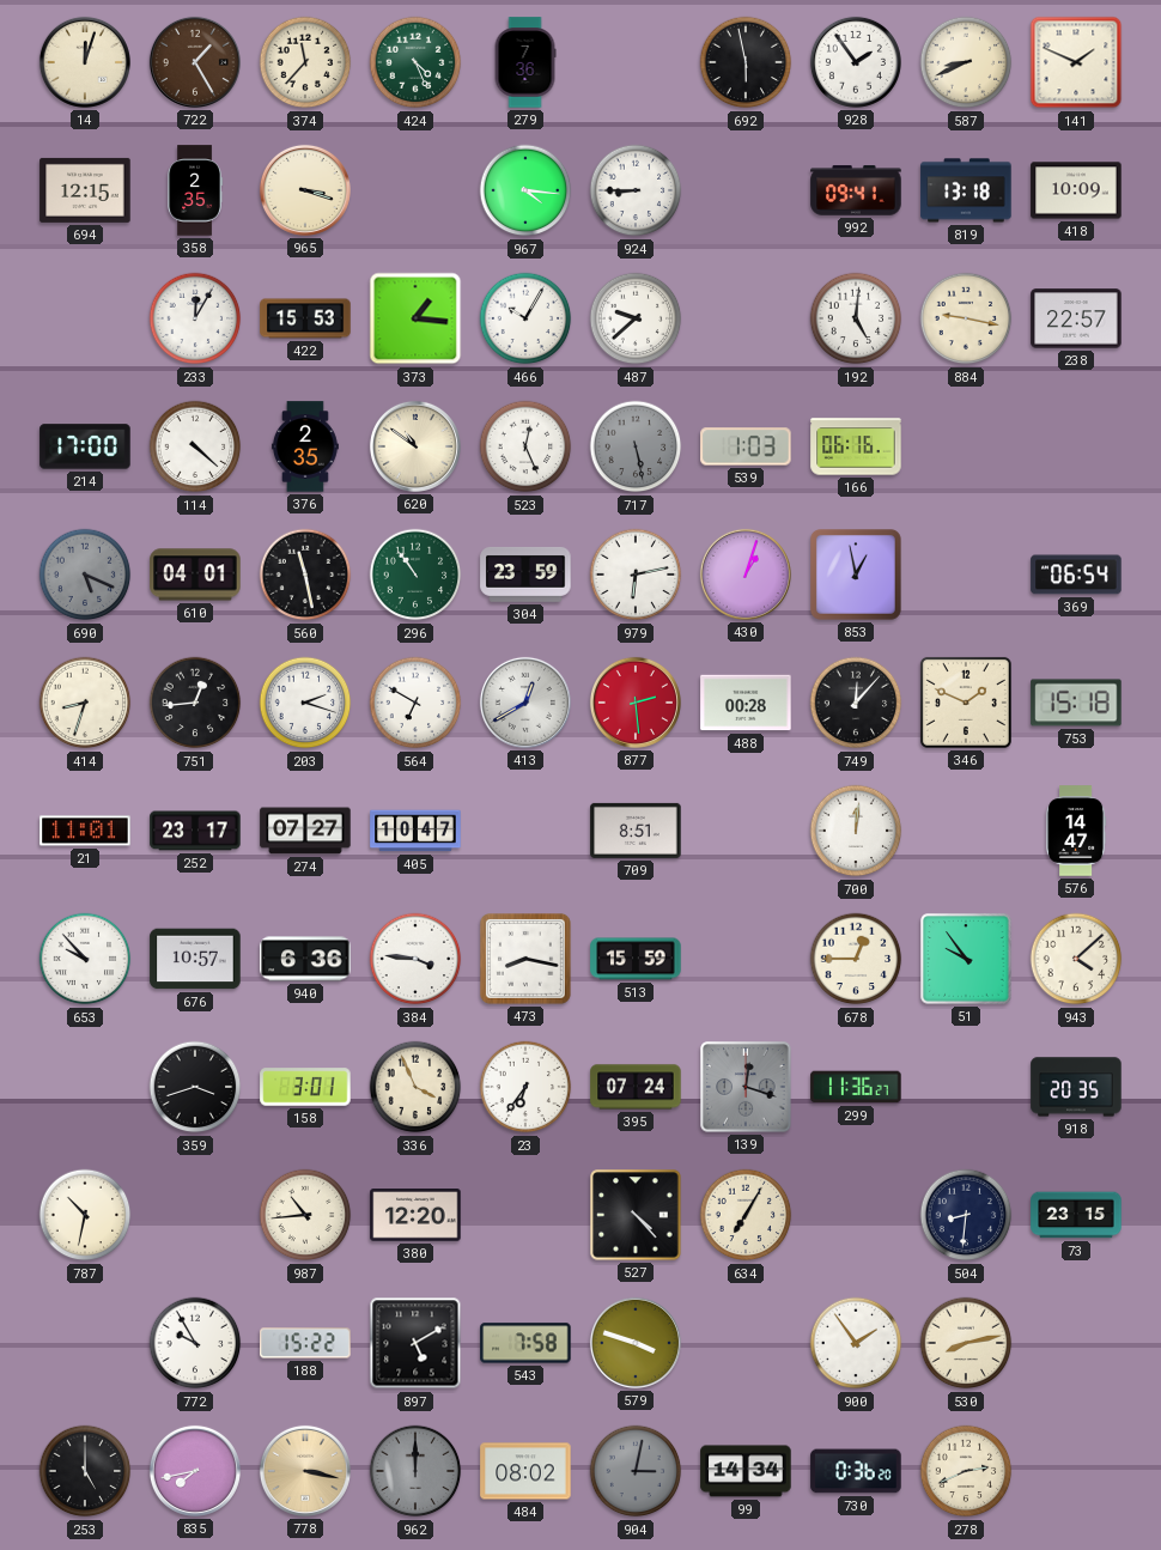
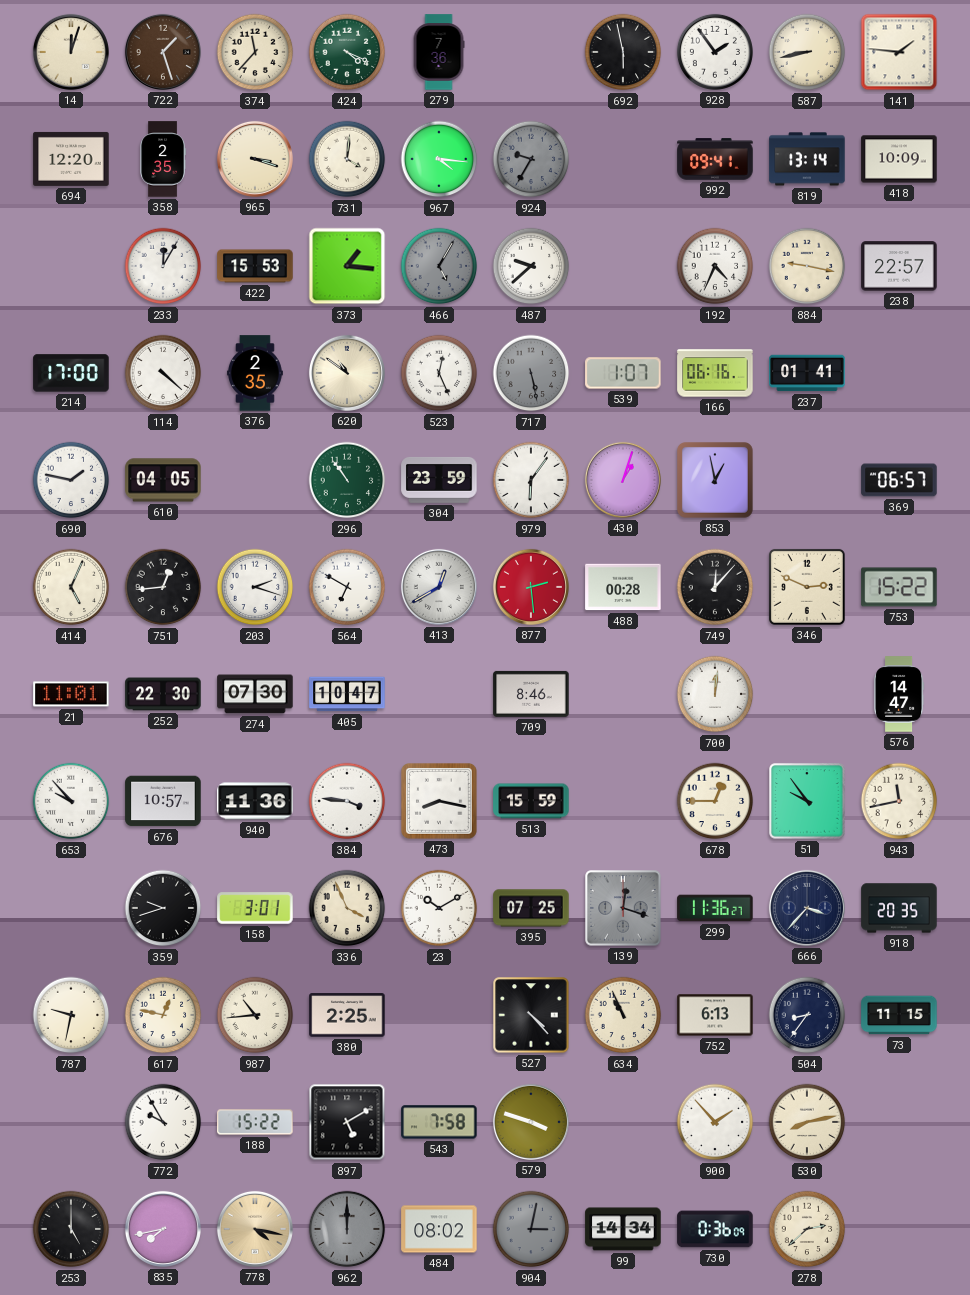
722: 1:25 -> 1:27
424: 4:26 -> 4:19
587: 8:41 -> 8:43
141: 1:49 -> 1:46
694: 12:15 -> 12:20
731: none -> 4:01
924: 8:45 -> 9:35
924 dial: white -> grey
819: 13:18 -> 13:14
466: 10:05 -> 5:05
466 dial: white -> grey
192: 5:01 -> 4:34
539: 1:03 -> 1:07
237: none -> 01:41
690: 5:19 -> 1:47
690 dial: grey -> white
610: 04:01 -> 04:05
560: 11:28 -> none
979: 6:13 -> 6:06
369: 06:54 -> 06:57
414: 8:33 -> 5:04
346: 1:49 -> 2:49
753: 15:18 -> 15:22
252: 23:17 -> 22:30
274: 07:27 -> 07:30
709: 8:51 -> 8:46
940: 6:36 -> 11:36
943: 4:08 -> 11:43
359: 3:42 -> 9:42
23: 6:36 -> 10:10
395: 07:24 -> 07:25
666: none -> 3:37
787: 10:32 -> 9:32
617: none -> 12:47
380: 12:20 -> 2:25
634: 7:05 -> 10:56
752: none -> 6:13
504: 8:31 -> 8:36
73: 23:15 -> 11:15
900: 1:54 -> 1:53
778: 3:17 -> 4:17
730: 0:36:20 -> 0:36:09
278: 2:41 -> 2:38
